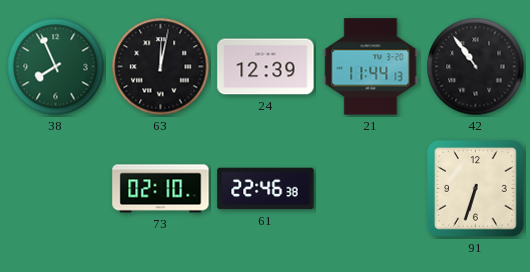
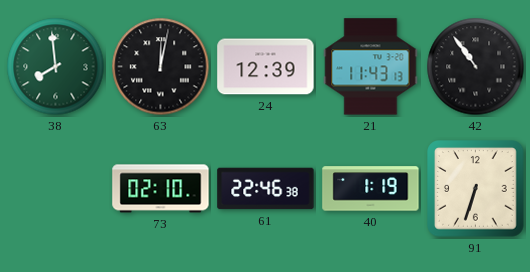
38: 7:56 -> 7:59
21: 11:44 -> 11:43
40: none -> 1:19
